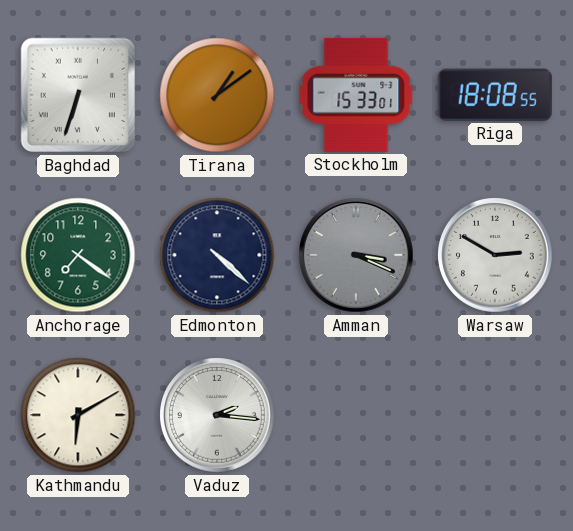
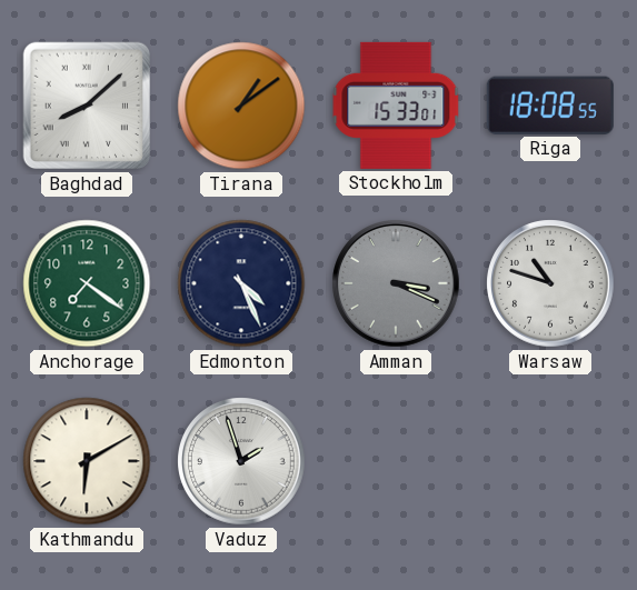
Baghdad: 6:33 -> 8:08
Edmonton: 4:22 -> 4:26
Warsaw: 2:50 -> 10:48
Vaduz: 2:16 -> 1:57
